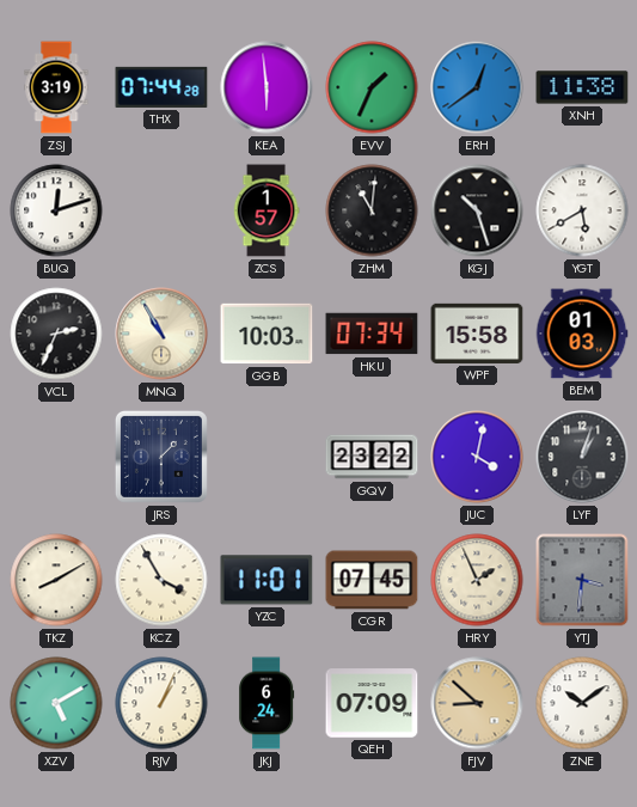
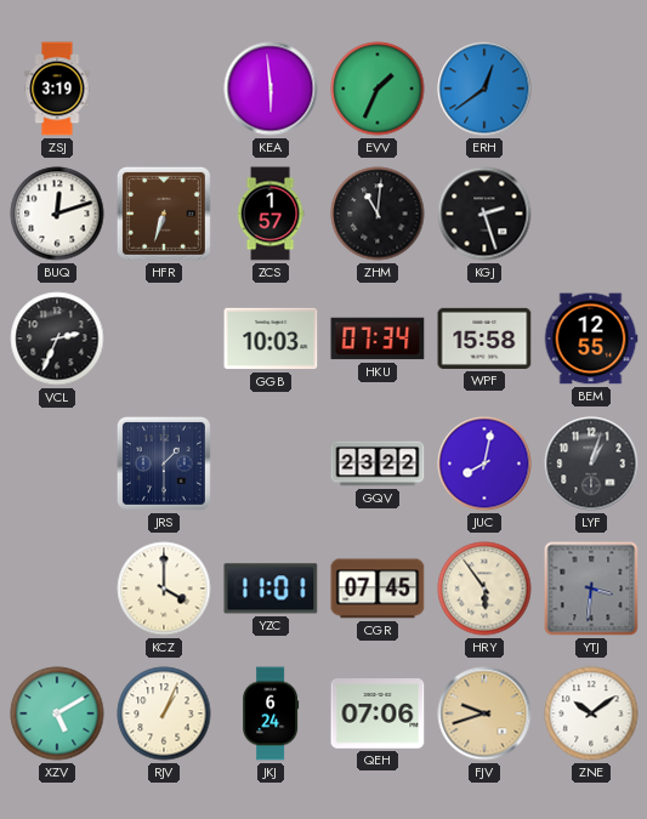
THX: 07:44 -> none
XNH: 11:38 -> none
HFR: none -> 6:33
KGJ: 10:27 -> 2:27
YGT: 5:40 -> none
MNQ: 10:55 -> none
BEM: 01:03 -> 12:55
JUC: 4:02 -> 8:02
TKZ: 8:10 -> none
KCZ: 3:55 -> 4:00
HRY: 1:56 -> 5:54
QEH: 07:09 -> 07:06
FJV: 8:52 -> 9:42
